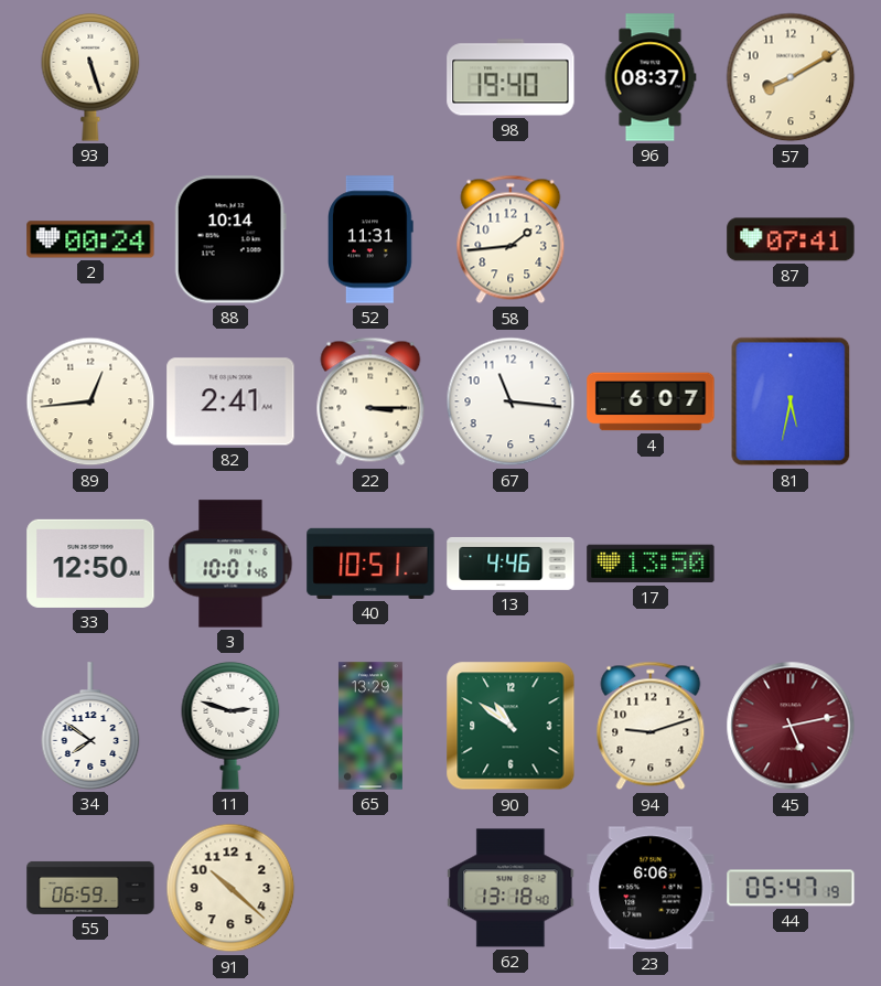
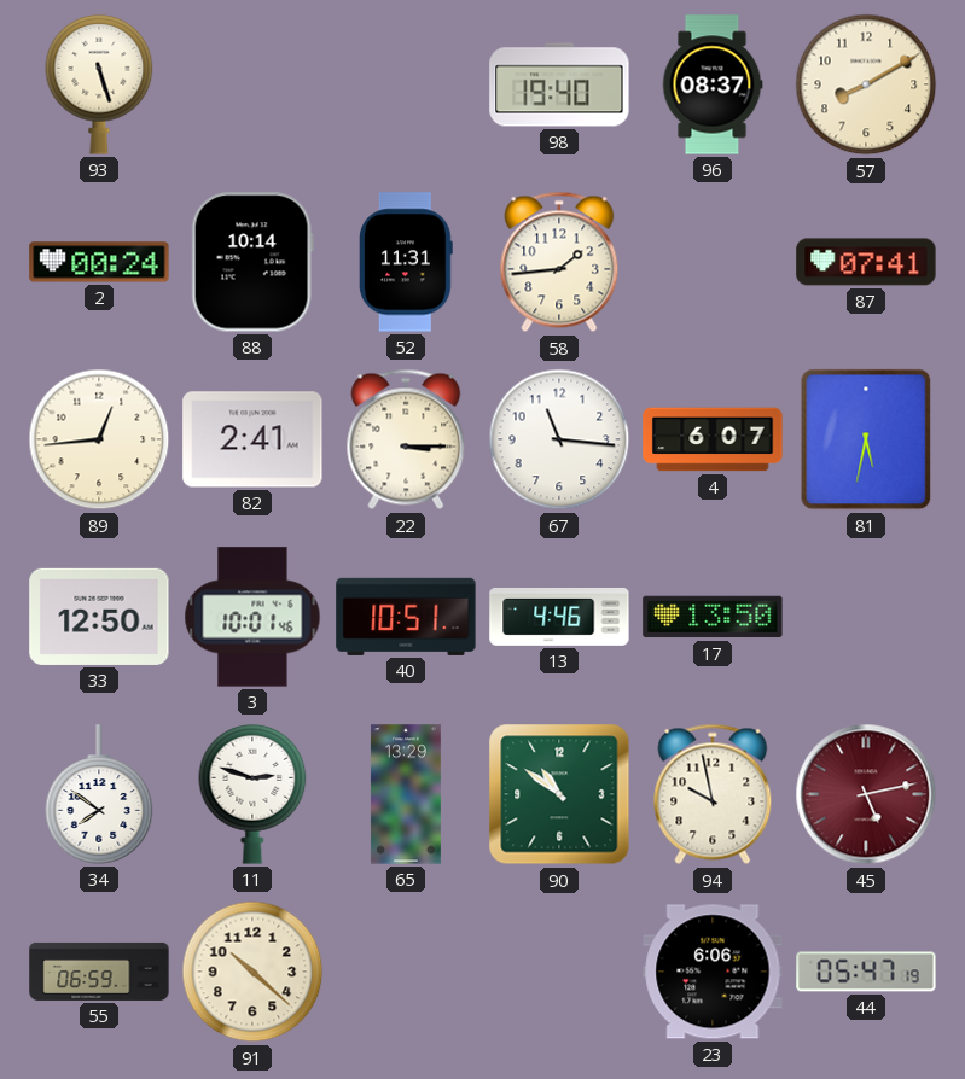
94: 9:12 -> 9:58
62: 13:18 -> none
